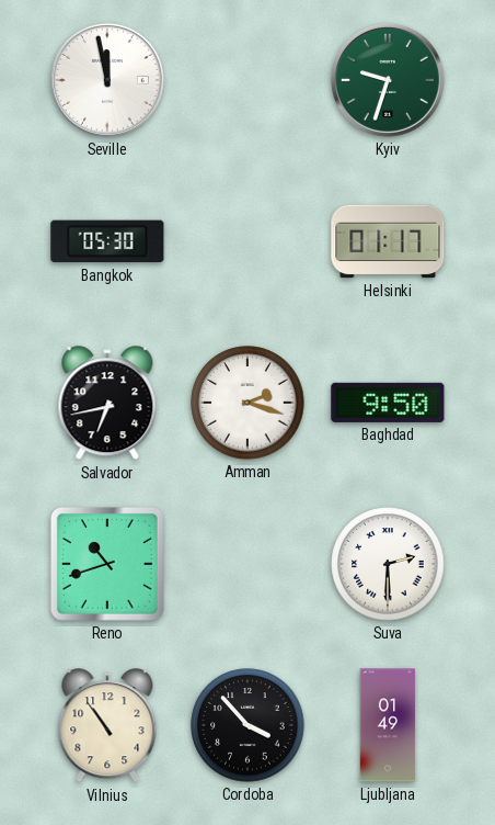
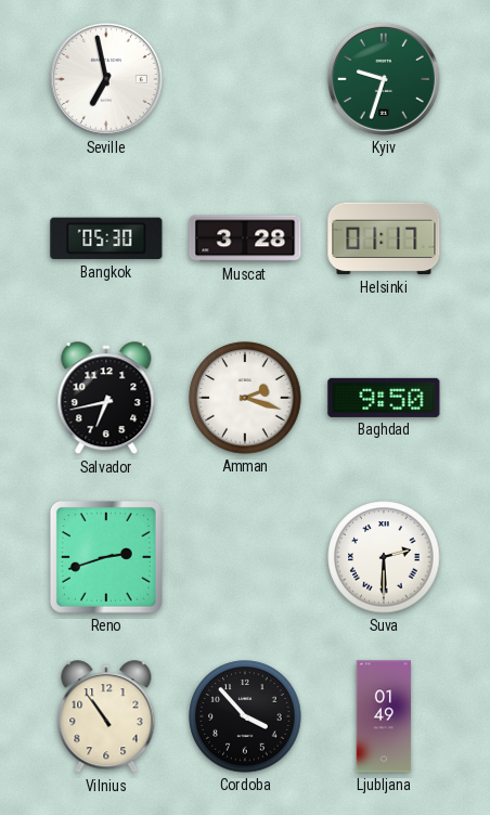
Seville: 11:58 -> 6:58
Muscat: none -> 3:28
Reno: 10:42 -> 2:42
